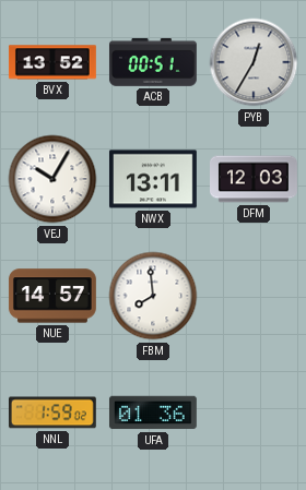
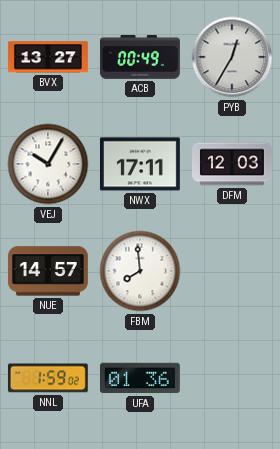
BVX: 13:52 -> 13:27
ACB: 00:51 -> 00:49
NWX: 13:11 -> 17:11
